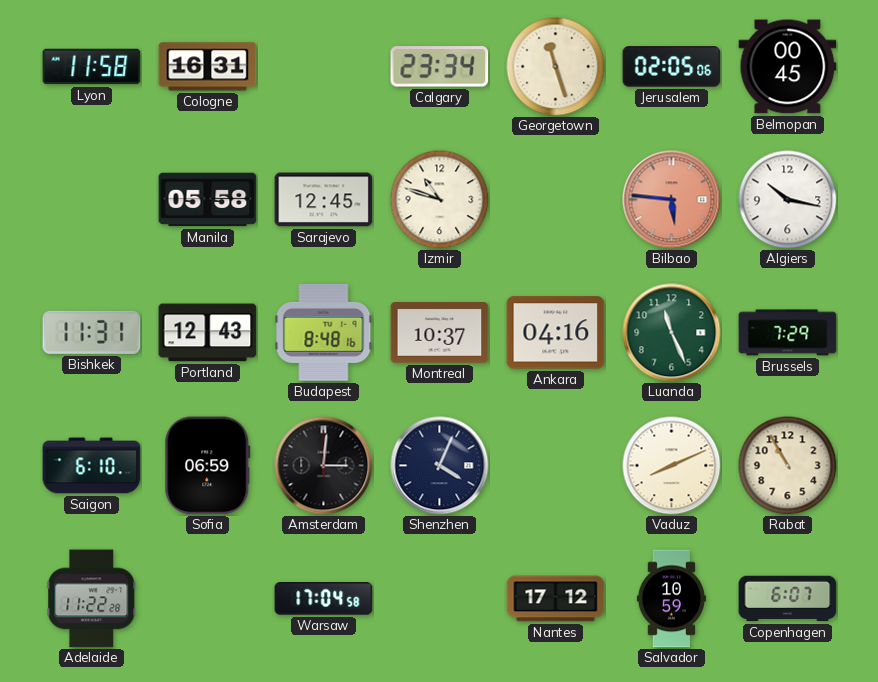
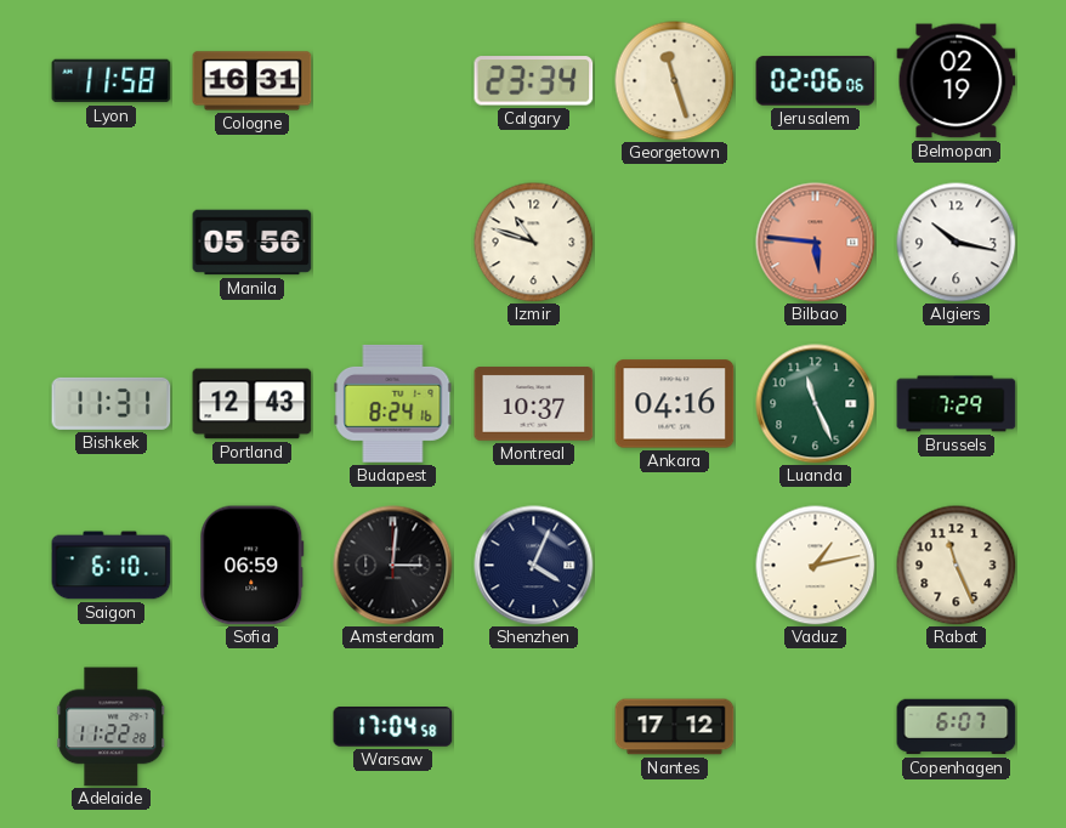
Jerusalem: 02:05 -> 02:06
Belmopan: 00:45 -> 02:19
Manila: 05:58 -> 05:56
Sarajevo: 12:45 -> none
Budapest: 8:48 -> 8:24
Vaduz: 8:11 -> 1:13
Rabat: 10:55 -> 11:26
Salvador: 10:59 -> none
